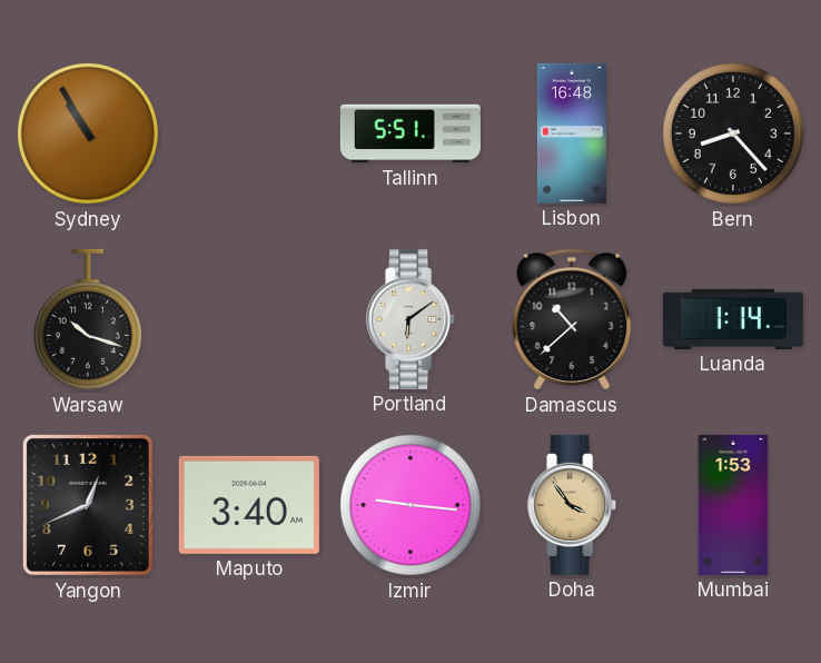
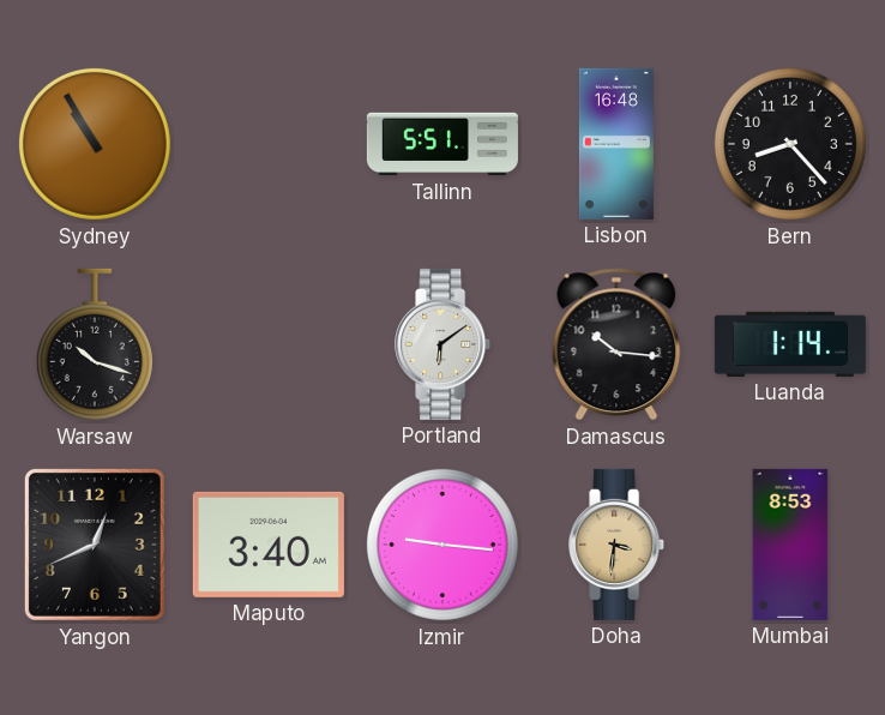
Damascus: 10:38 -> 10:16
Doha: 3:54 -> 3:31
Mumbai: 1:53 -> 8:53
